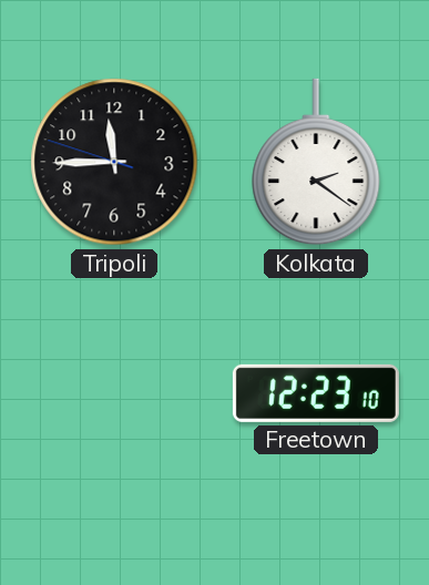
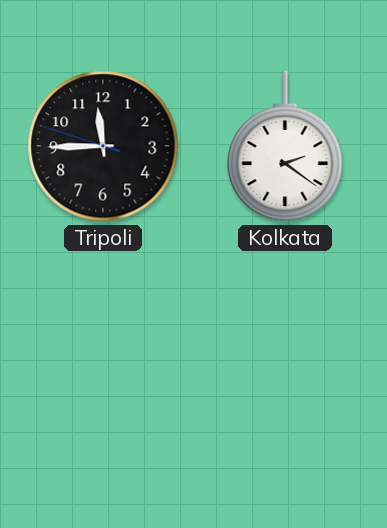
Freetown: 12:23 -> none
